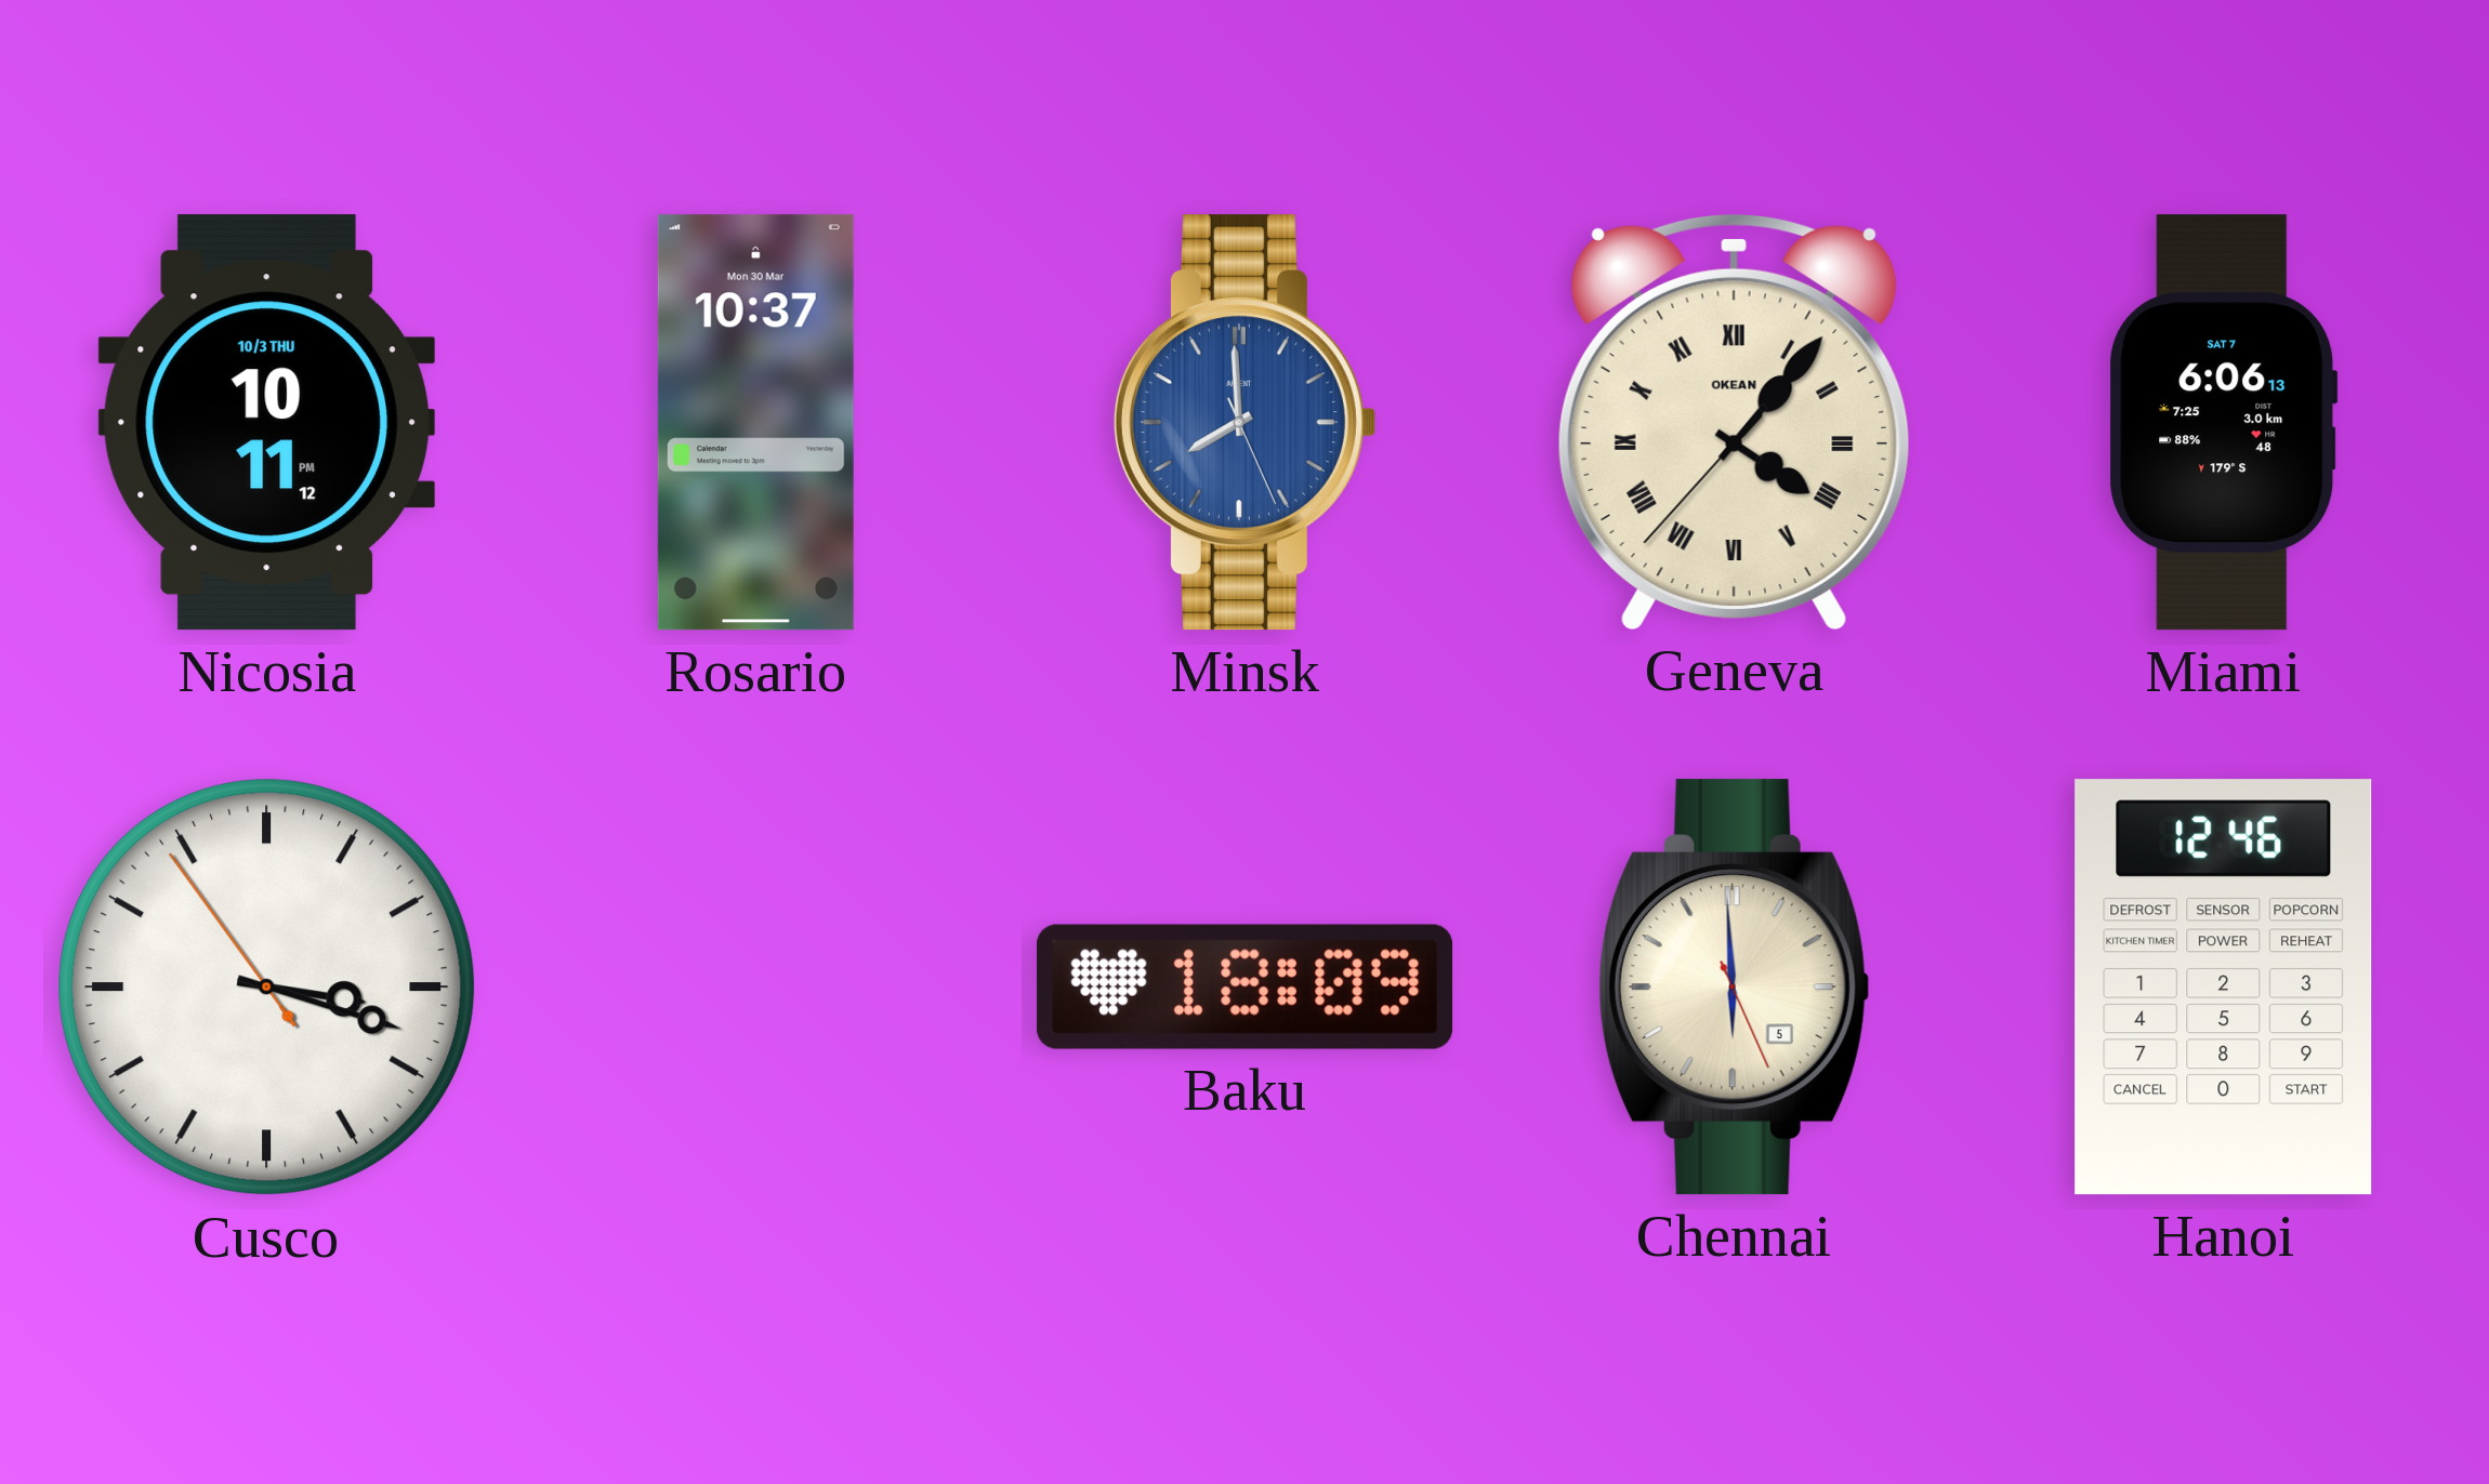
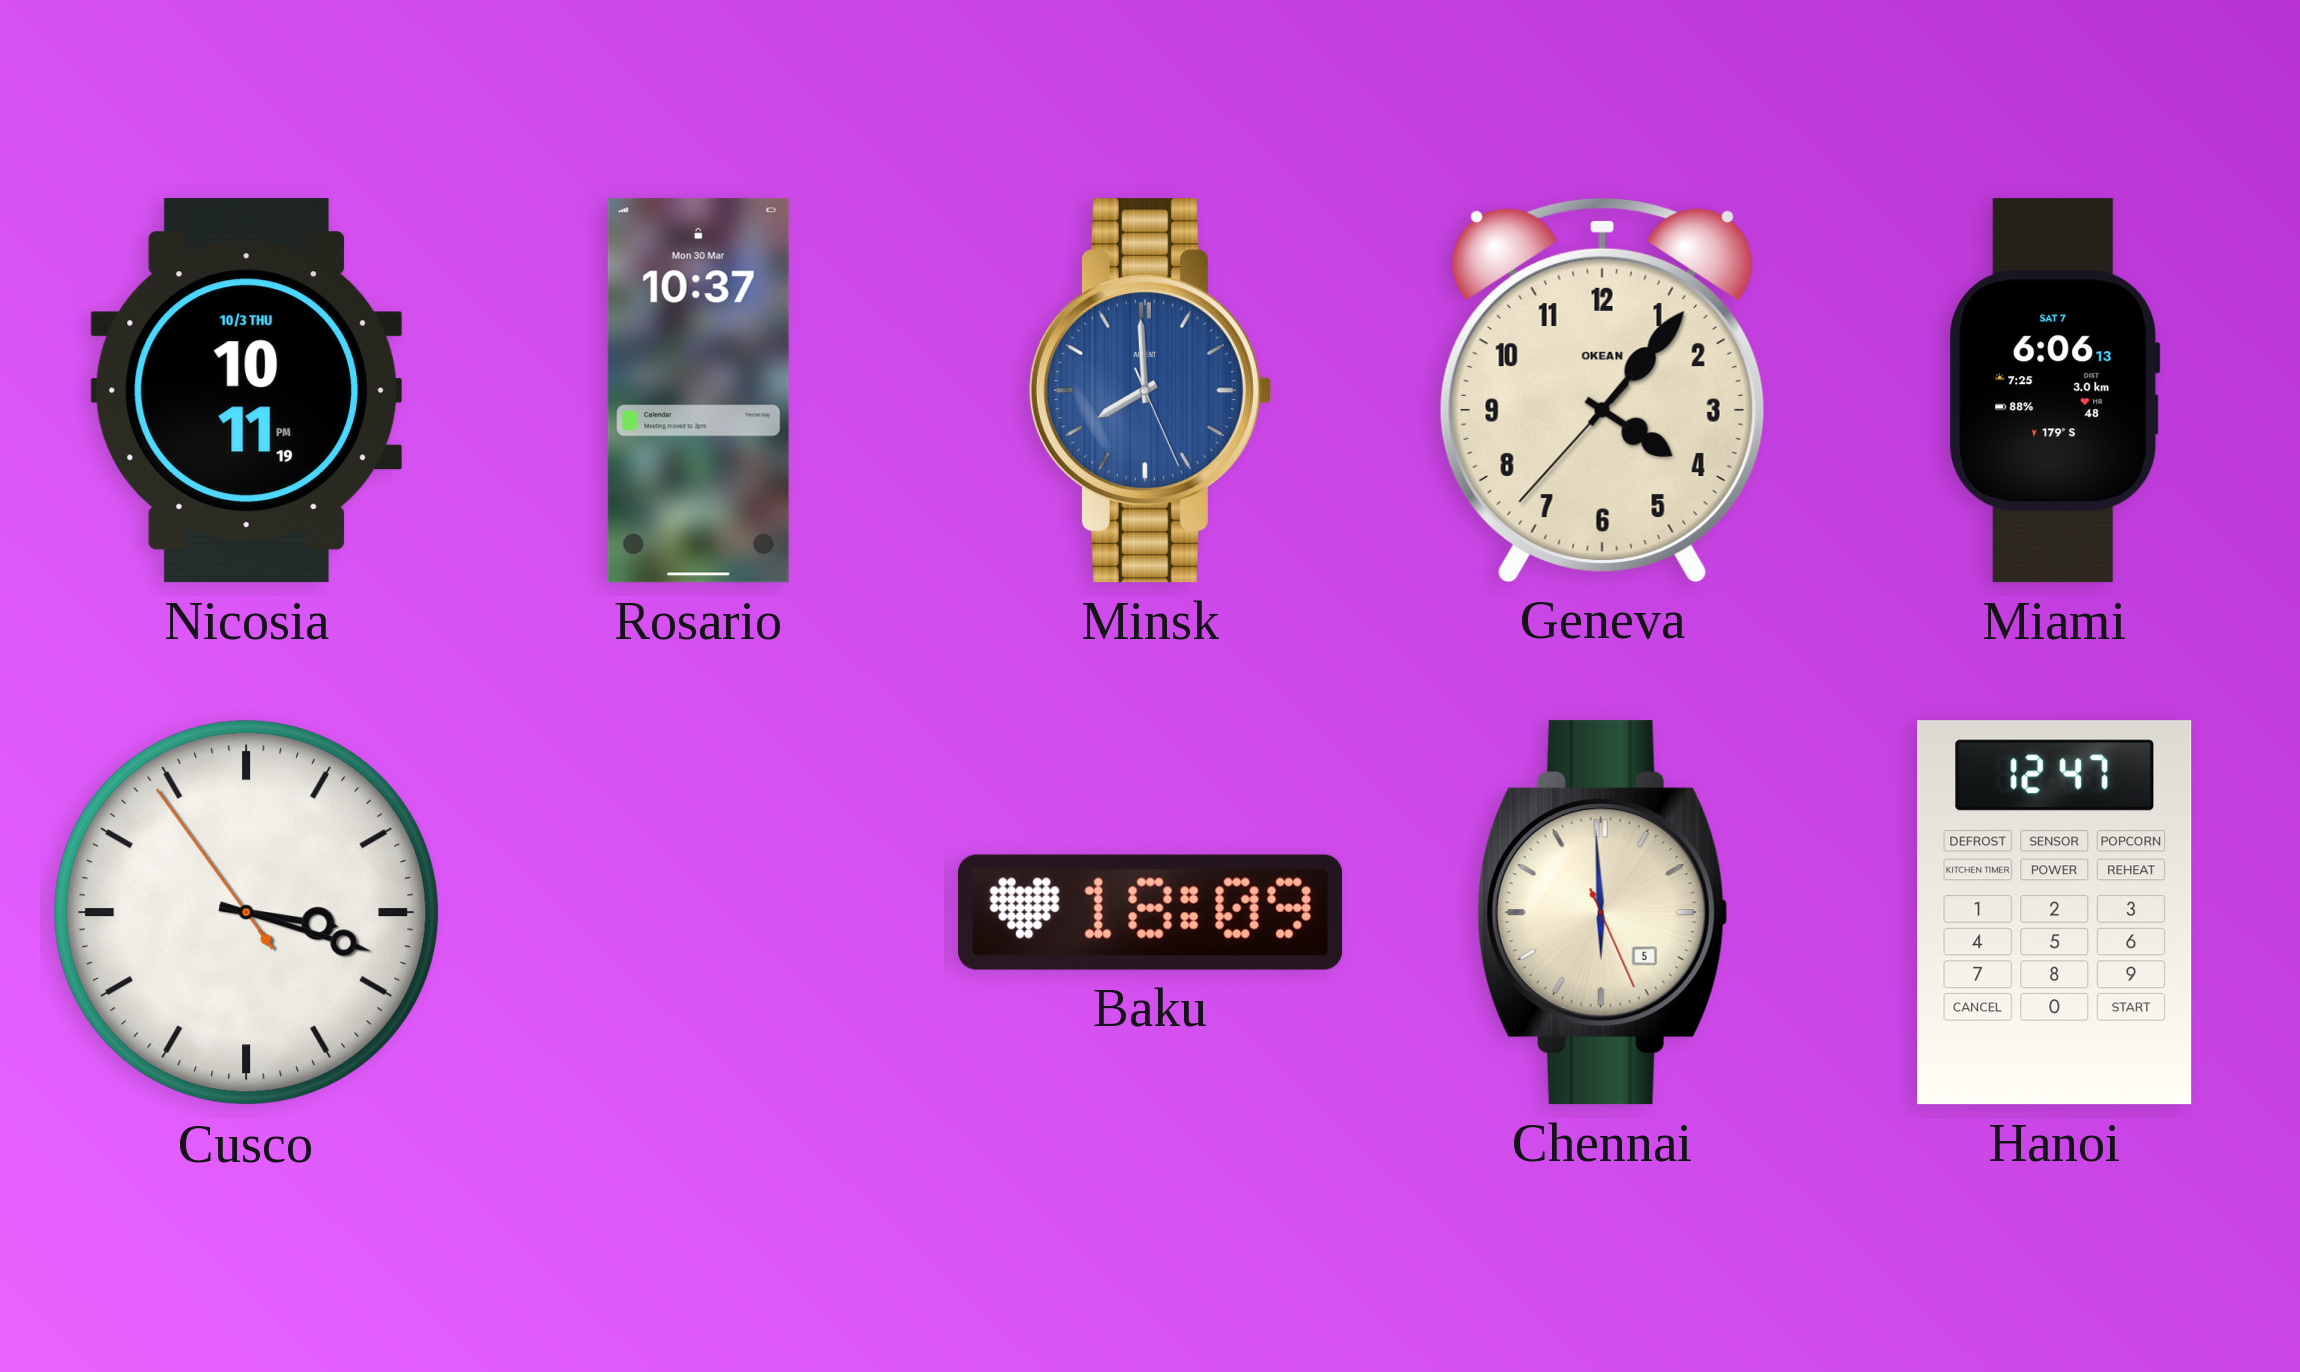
Nicosia: 10:11:12 PM -> 10:11:19 PM
Geneva numerals: Roman -> Arabic
Hanoi: 12:46 -> 12:47
